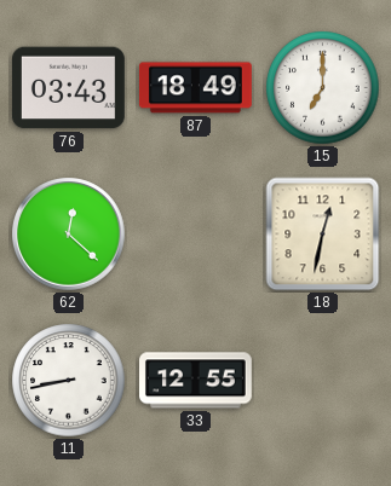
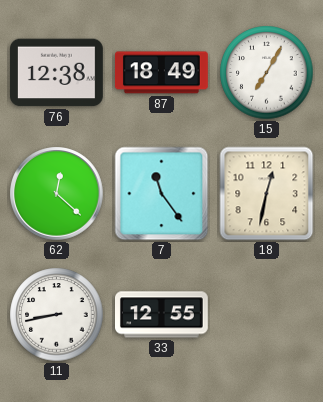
76: 03:43 -> 12:38
15: 7:00 -> 7:05
7: none -> 11:24
